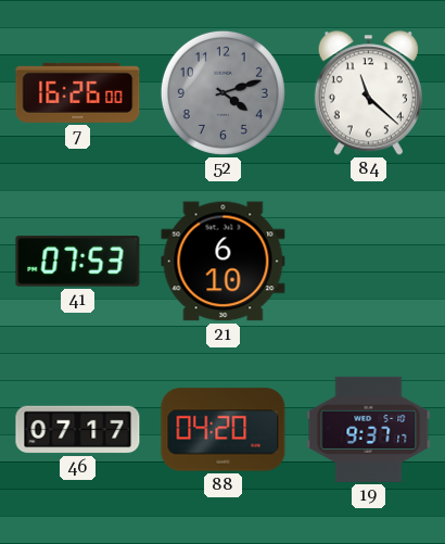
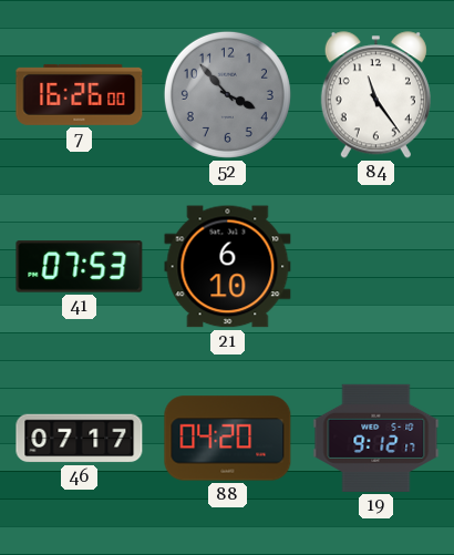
52: 4:12 -> 3:53
84: 11:22 -> 11:24
19: 9:37 -> 9:12
